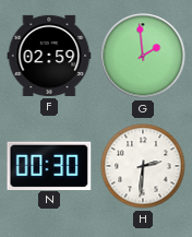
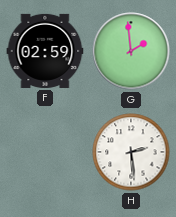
N: 00:30 -> none
H: 2:31 -> 2:29
